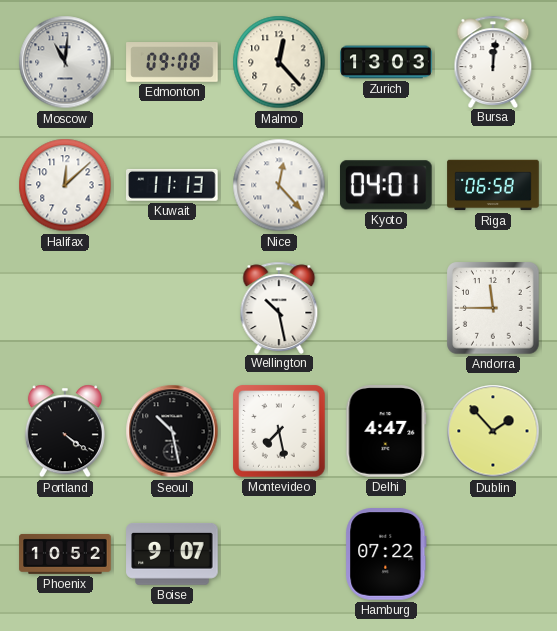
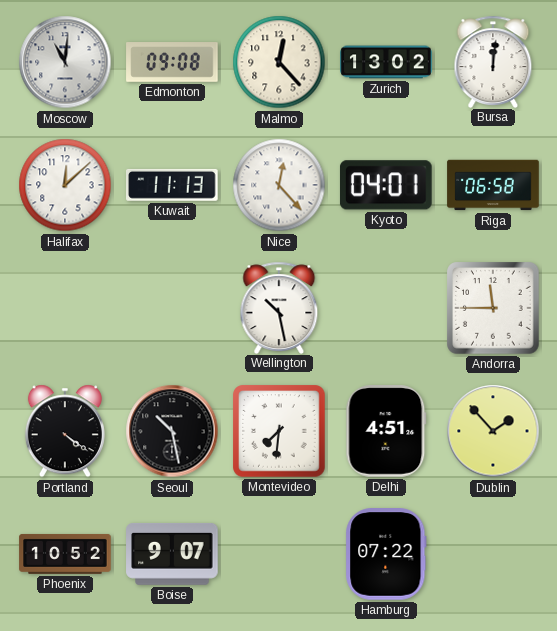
Zurich: 13:03 -> 13:02
Montevideo: 7:28 -> 7:31
Delhi: 4:47 -> 4:51
